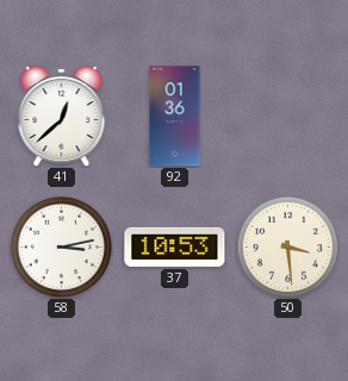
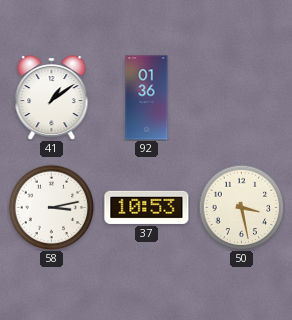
41: 12:38 -> 1:09
50: 3:29 -> 3:28
